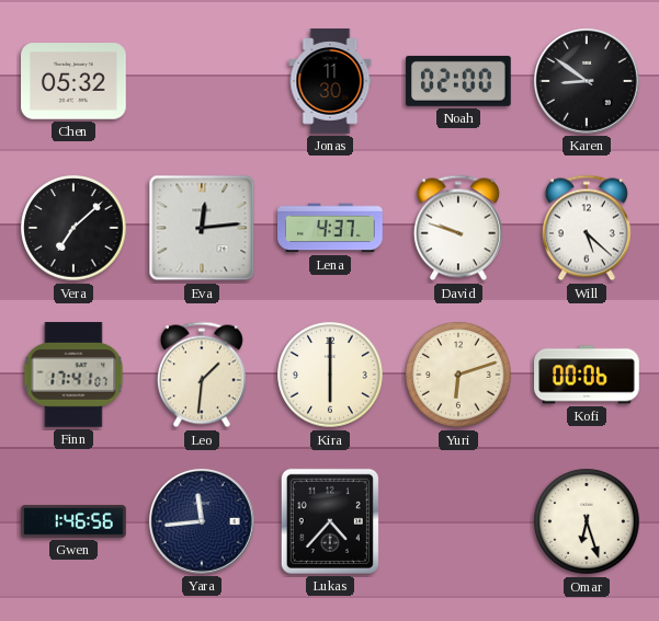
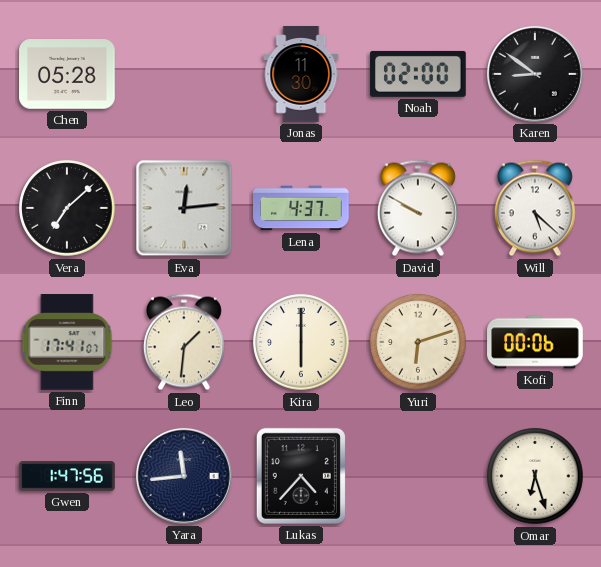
Chen: 05:32 -> 05:28
David: 9:48 -> 9:50
Gwen: 1:46 -> 1:47
